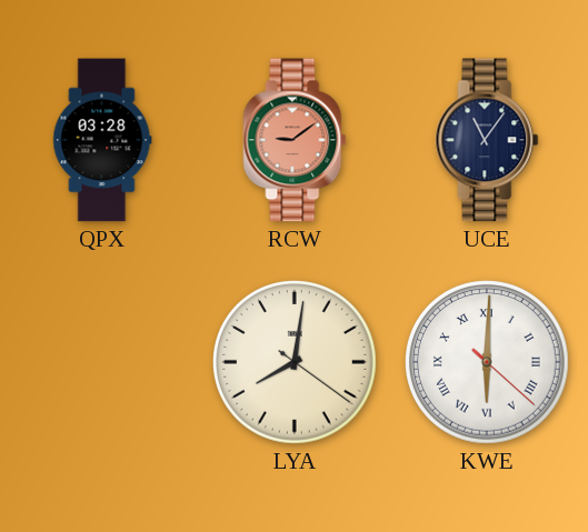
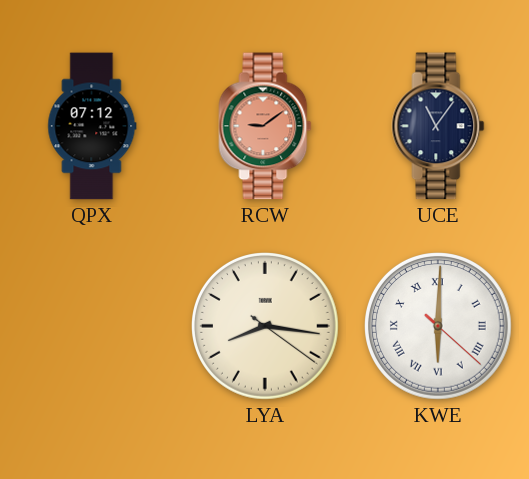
QPX: 03:28 -> 07:12
LYA: 8:01 -> 8:16
